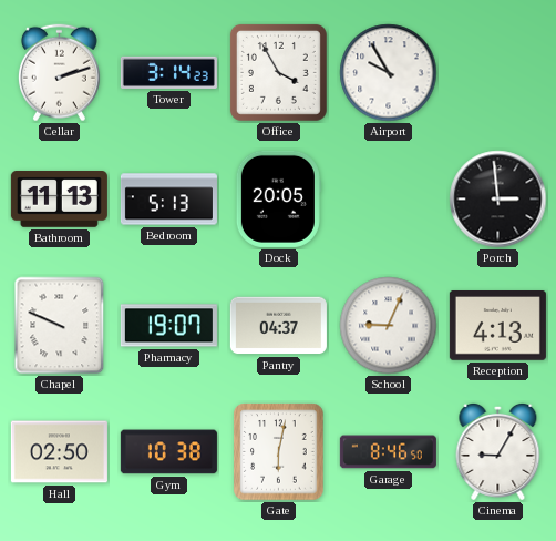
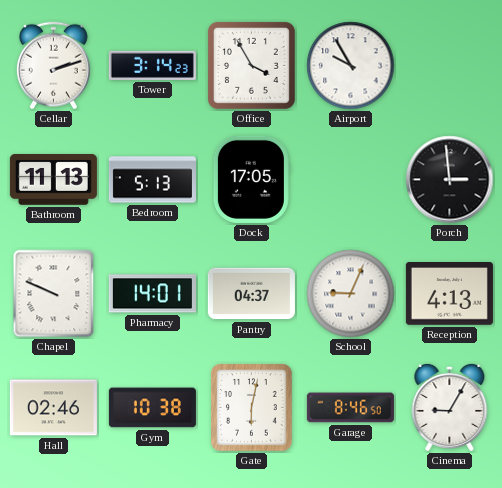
Dock: 20:05 -> 17:05
Pharmacy: 19:07 -> 14:01
Hall: 02:50 -> 02:46
